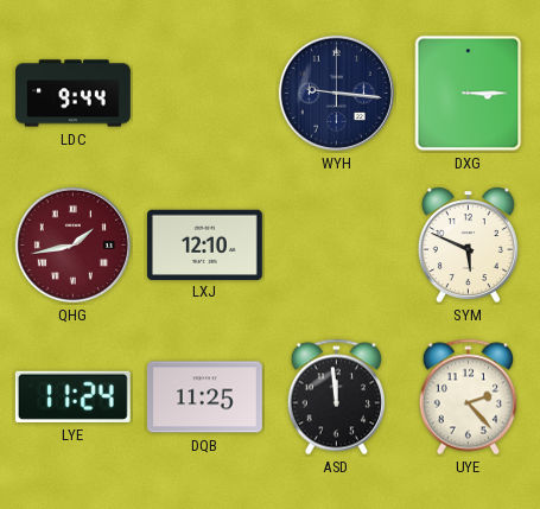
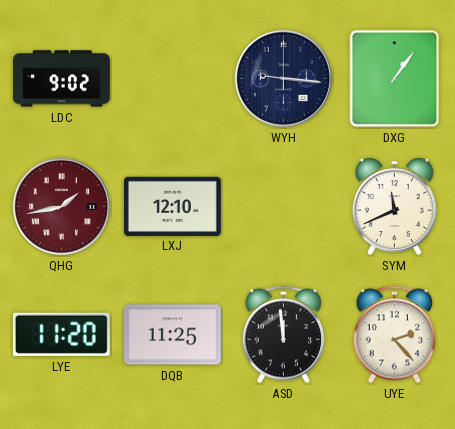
LDC: 9:44 -> 9:02
DXG: 3:15 -> 1:06
SYM: 5:49 -> 11:41
LYE: 11:24 -> 11:20
